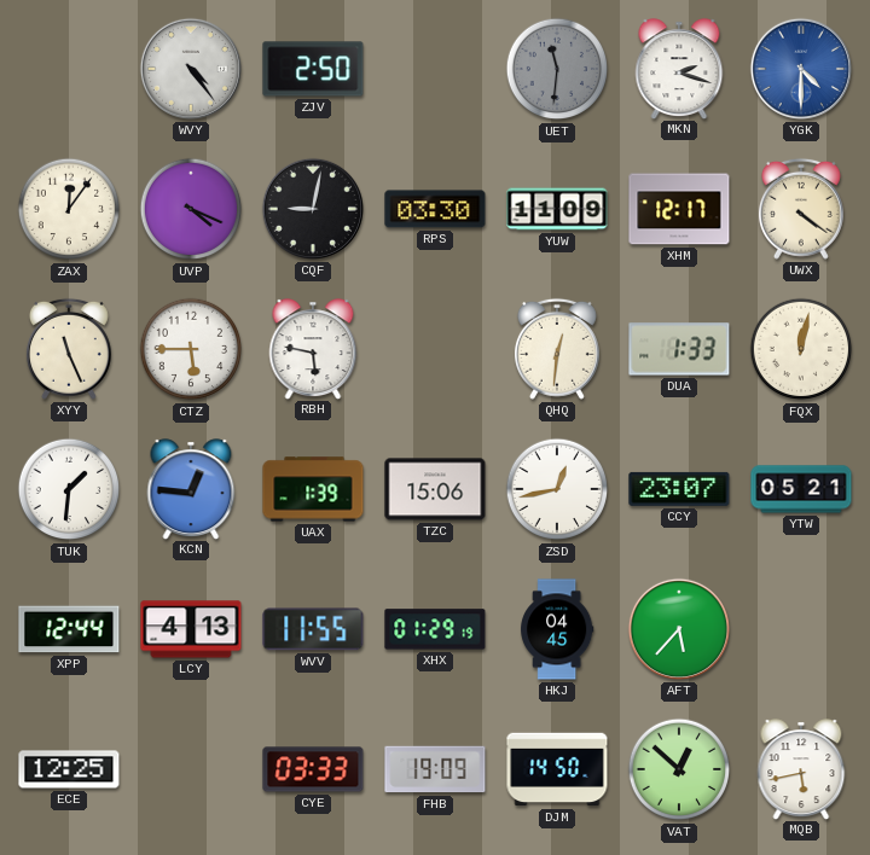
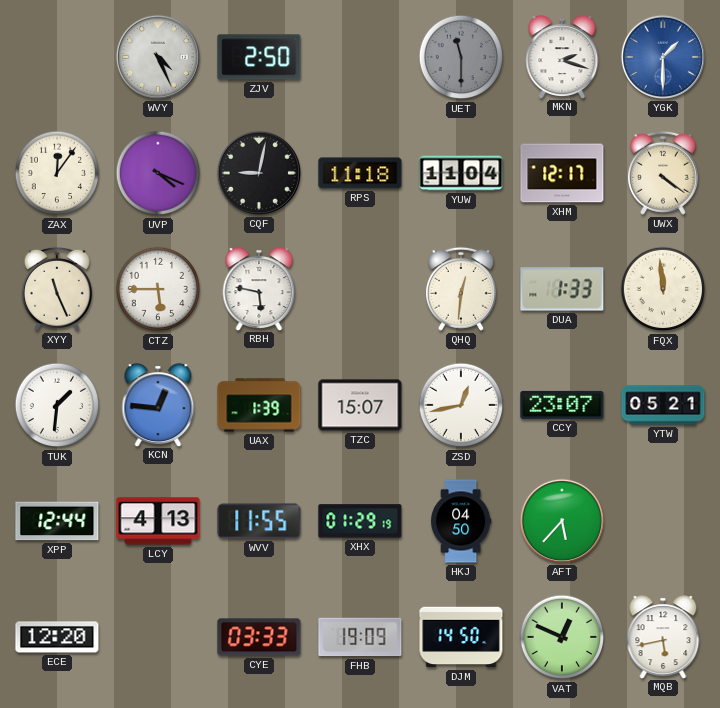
WVY: 4:24 -> 4:26
UET: 11:31 -> 11:30
YGK: 4:30 -> 1:30
RPS: 03:30 -> 11:18
YUW: 11:09 -> 11:04
FQX: 12:02 -> 11:59
TZC: 15:06 -> 15:07
HKJ: 04:45 -> 04:50
ECE: 12:25 -> 12:20
VAT: 12:52 -> 12:49
